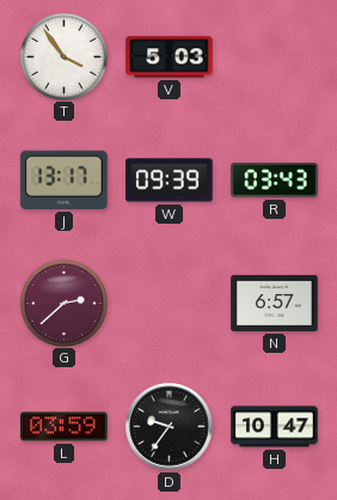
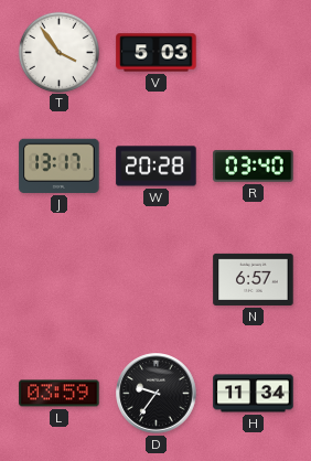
W: 09:39 -> 20:28
R: 03:43 -> 03:40
G: 2:38 -> none
H: 10:47 -> 11:34
